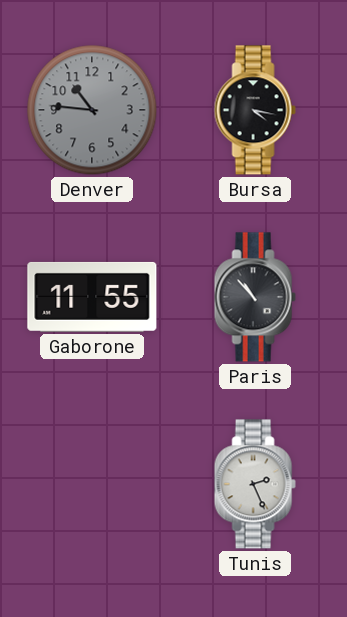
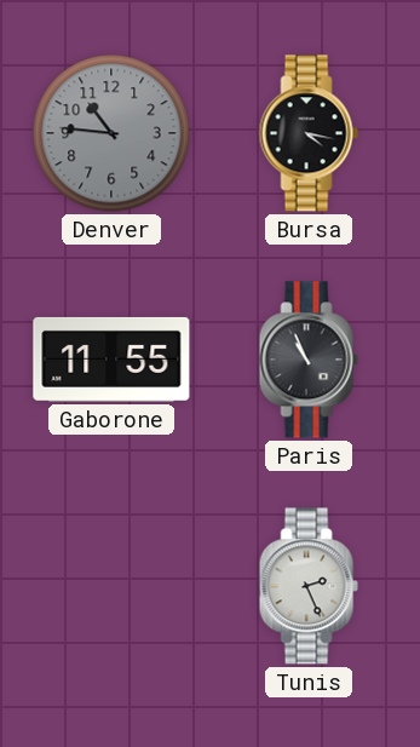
Paris: 10:53 -> 10:56
